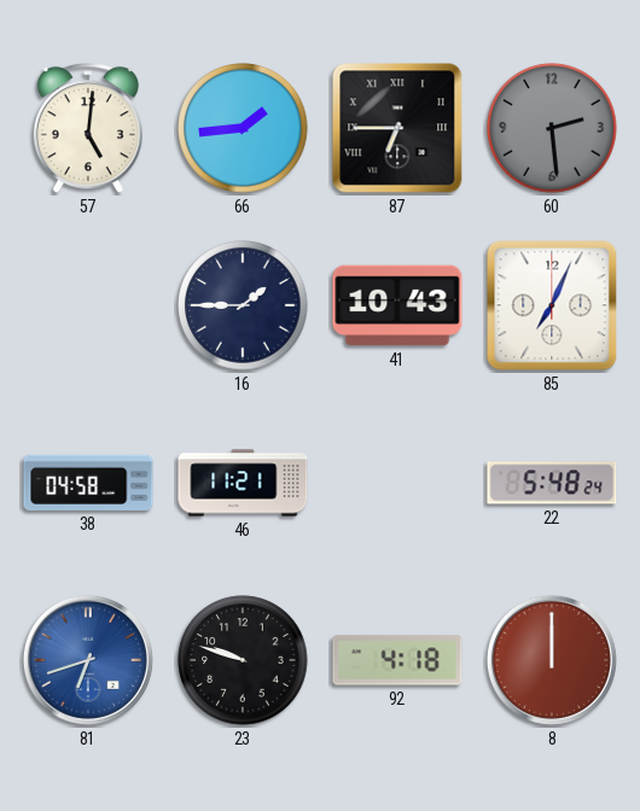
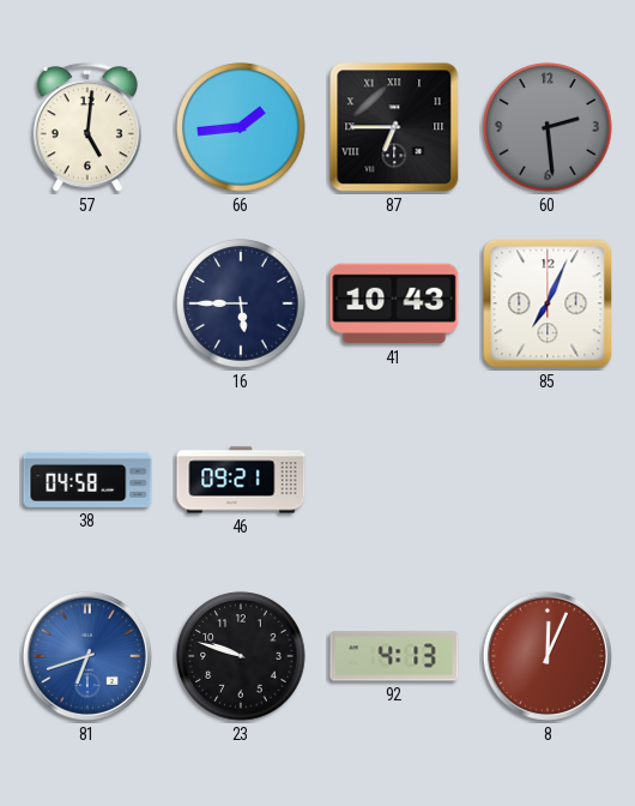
16: 1:45 -> 5:45
46: 11:21 -> 09:21
22: 5:48 -> none
92: 4:18 -> 4:13
8: 12:00 -> 12:04
